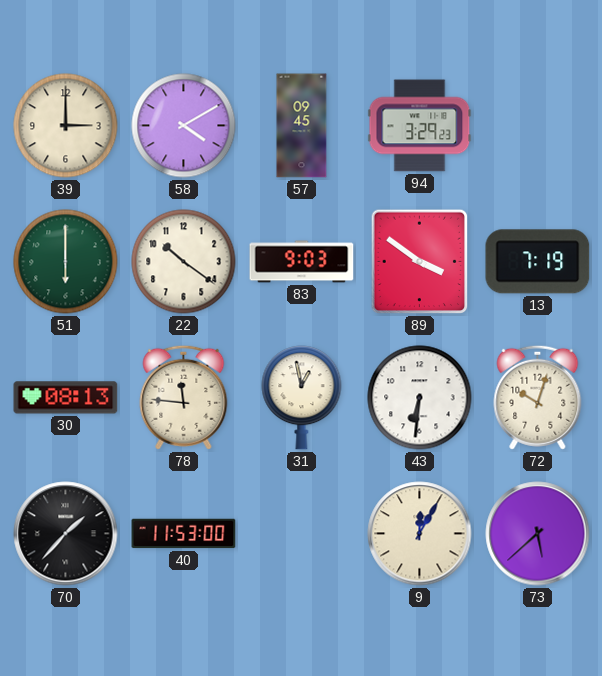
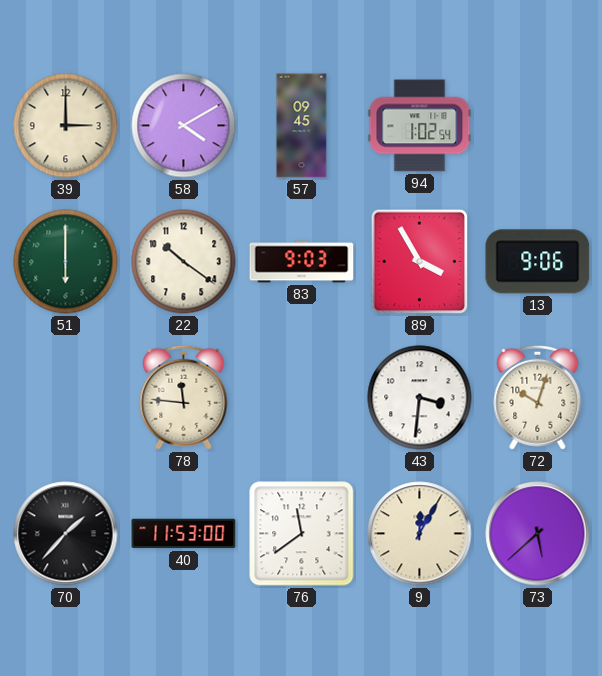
94: 3:29 -> 1:02
89: 3:51 -> 3:55
13: 7:19 -> 9:06
30: 08:13 -> none
31: 12:58 -> none
43: 6:31 -> 3:31
76: none -> 11:39
